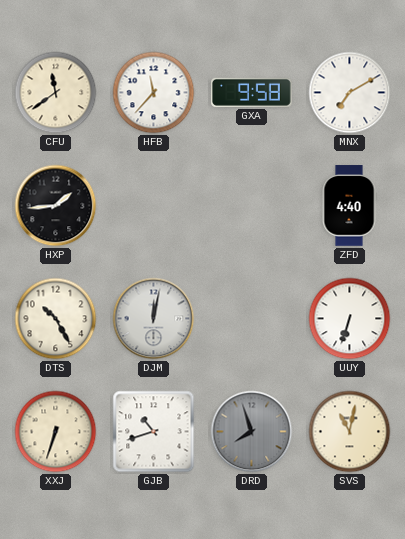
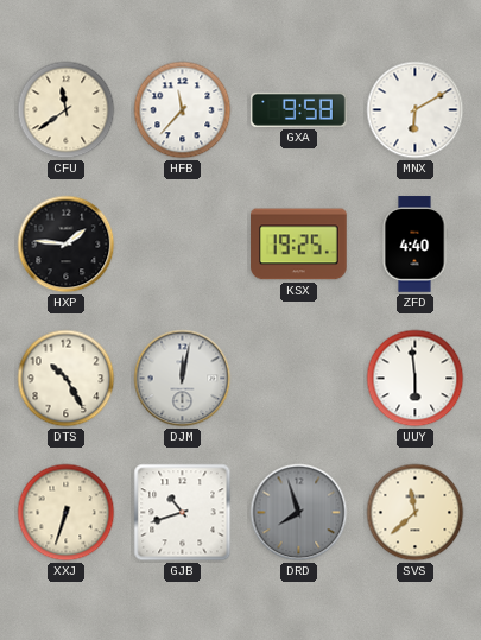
MNX: 7:10 -> 6:10
HXP: 1:44 -> 1:46
KSX: none -> 19:25
UUY: 6:33 -> 5:59
SVS: 11:02 -> 11:38
